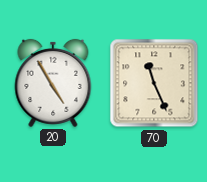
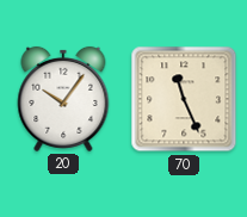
20: 4:55 -> 10:06
